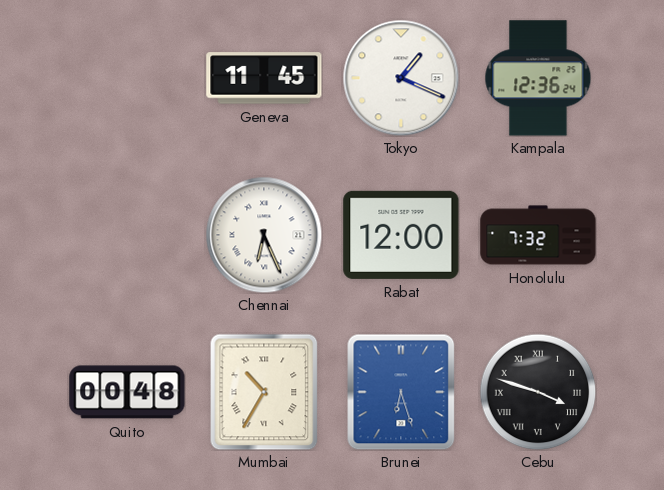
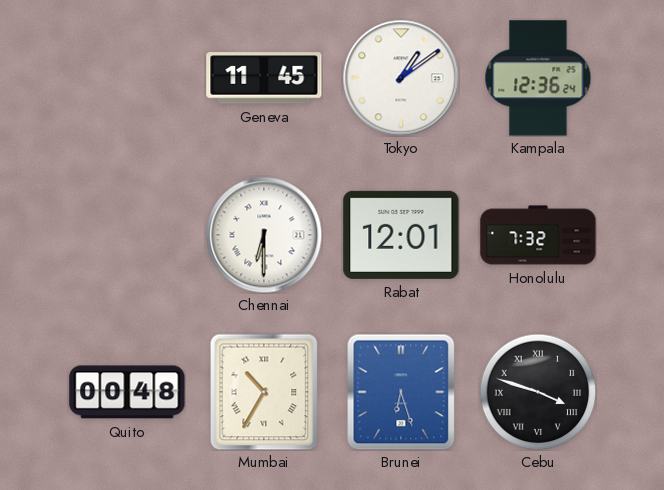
Tokyo: 1:19 -> 1:09
Chennai: 6:26 -> 6:30
Rabat: 12:00 -> 12:01
